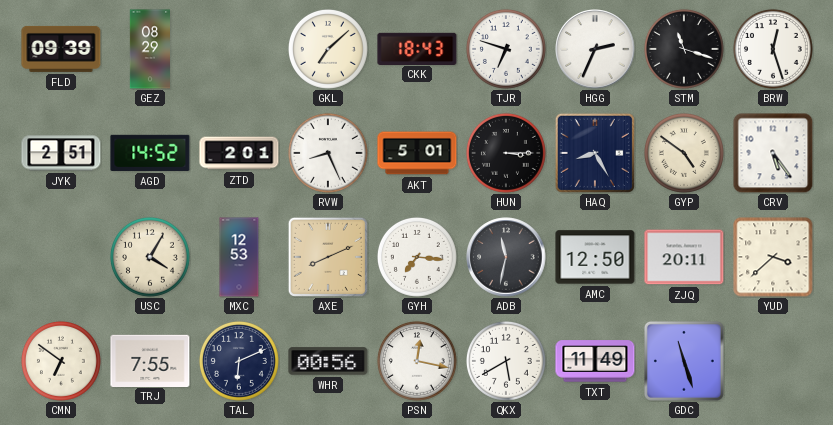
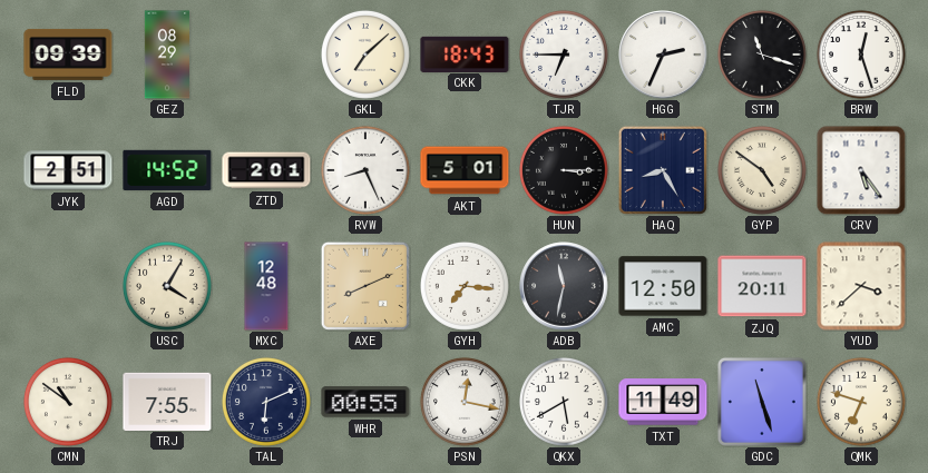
TJR: 6:48 -> 6:45
MXC: 12:53 -> 12:48
CMN: 6:51 -> 10:51
WHR: 00:56 -> 00:55
QMK: none -> 6:48
